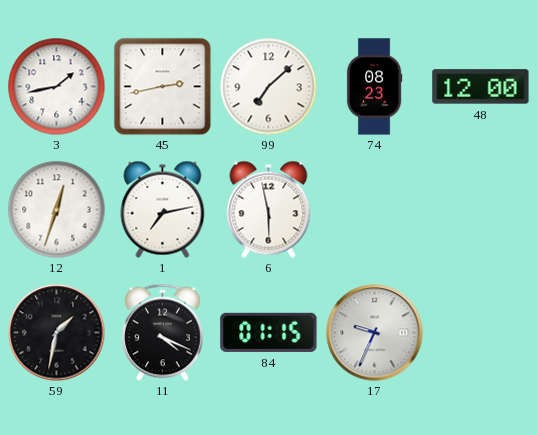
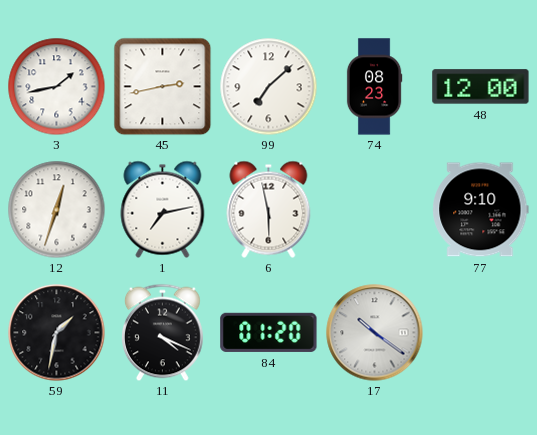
77: none -> 9:10
84: 01:15 -> 01:20
17: 9:34 -> 10:21
